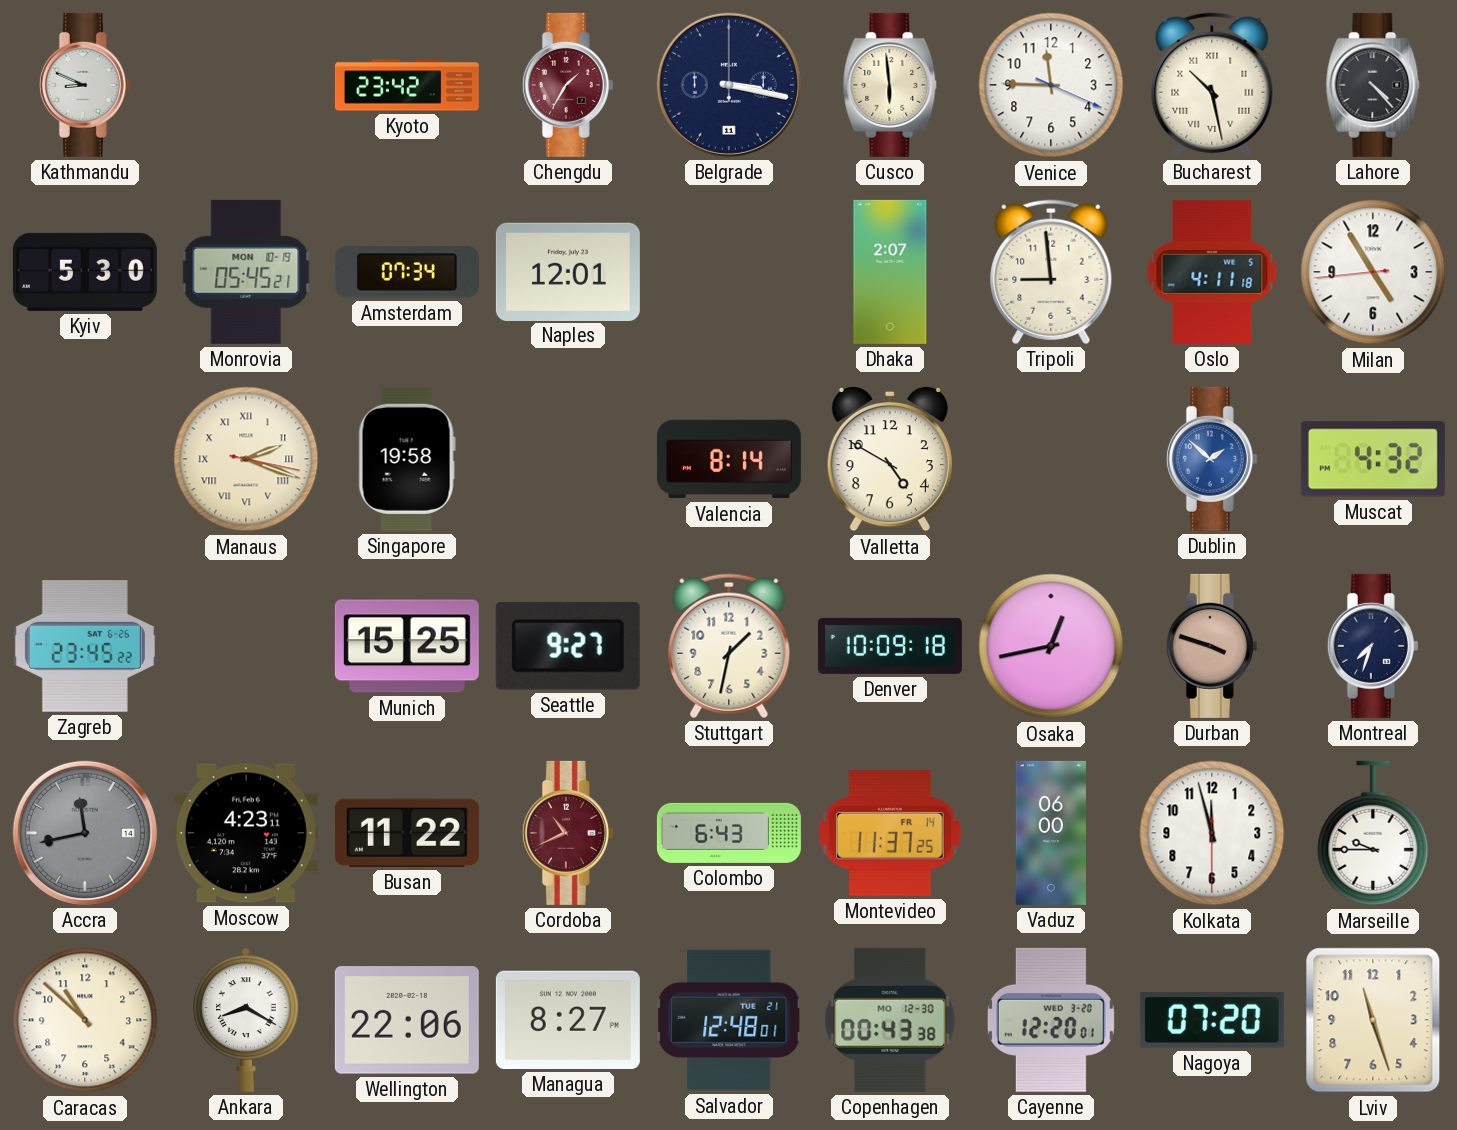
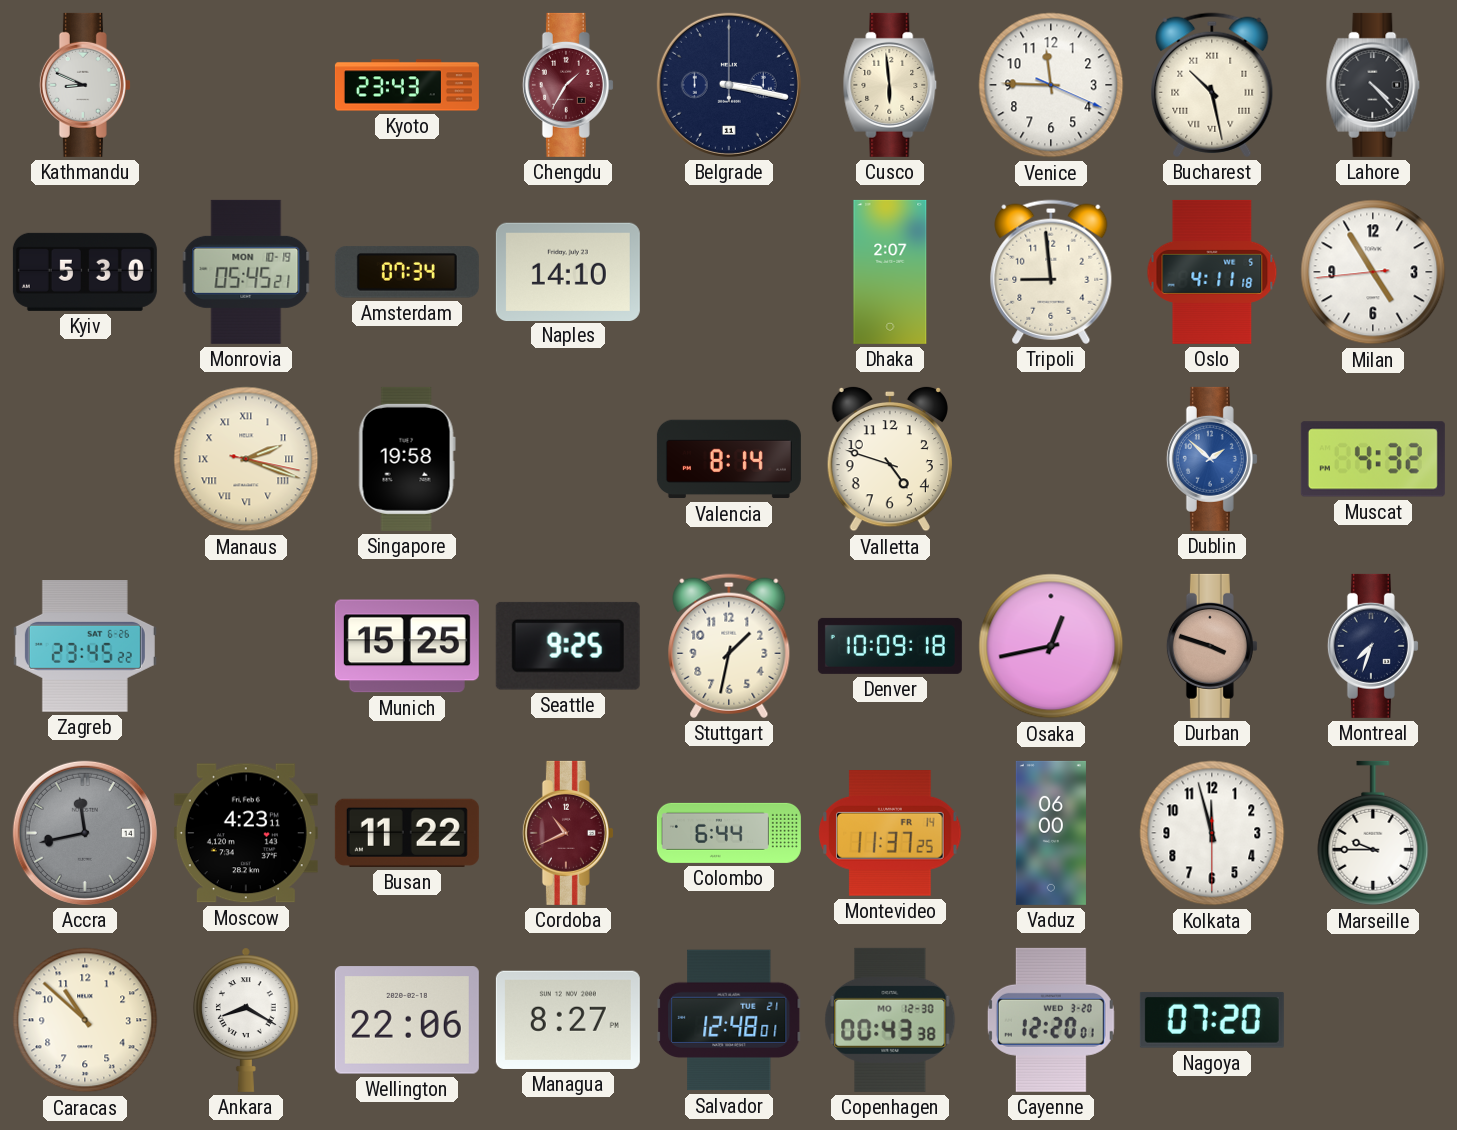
Kyoto: 23:42 -> 23:43
Naples: 12:01 -> 14:10
Valletta: 4:50 -> 4:48
Seattle: 9:27 -> 9:25
Colombo: 6:43 -> 6:44
Lviv: 11:27 -> none
